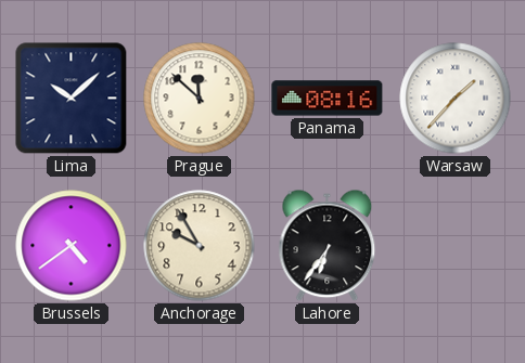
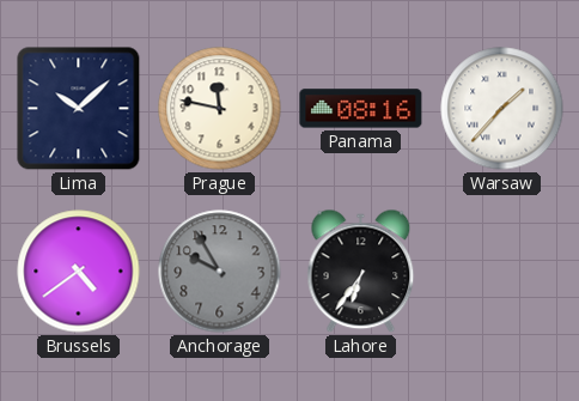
Prague: 11:52 -> 11:47
Anchorage dial: cream -> grey
